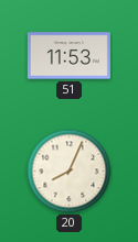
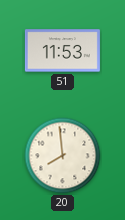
20: 8:04 -> 7:59
